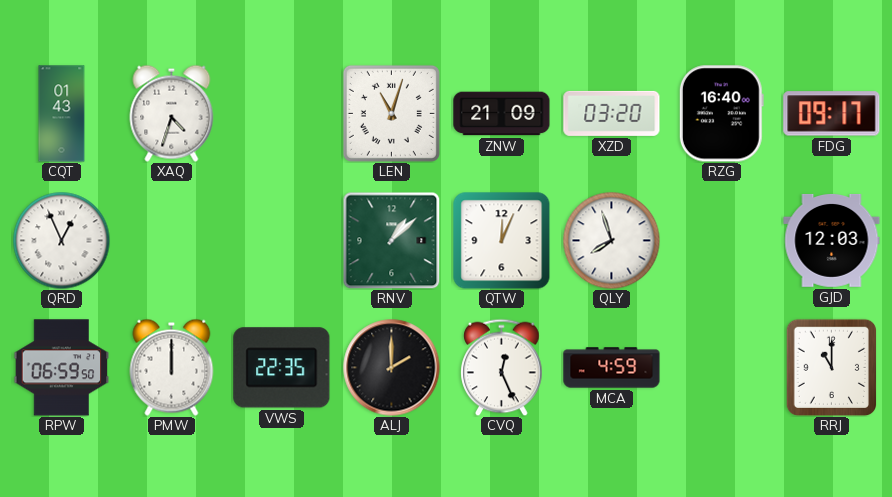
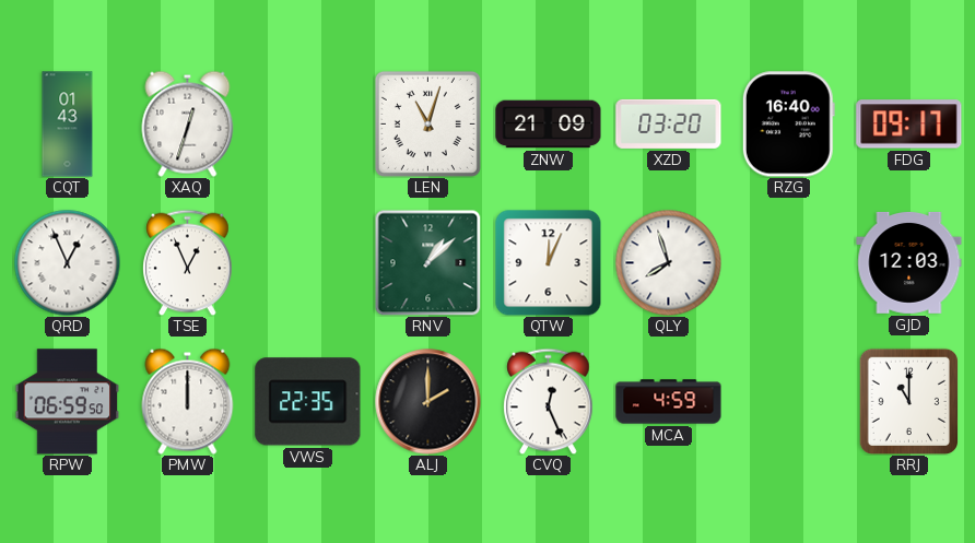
XAQ: 4:33 -> 12:33
TSE: none -> 12:56
